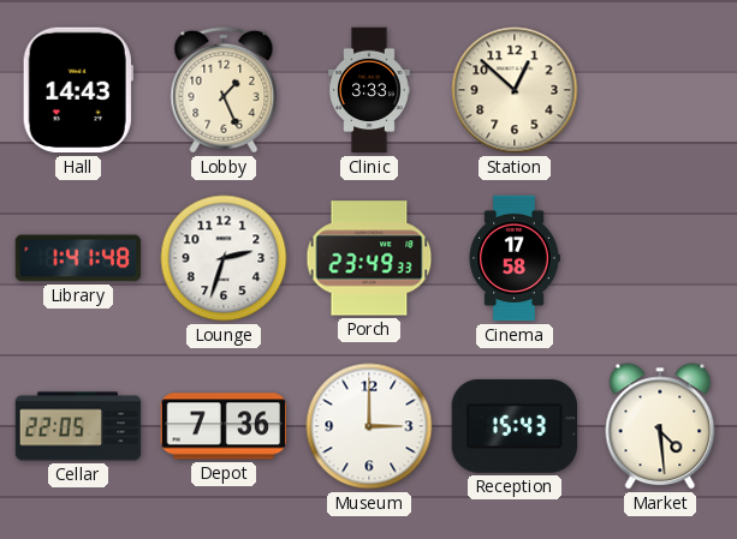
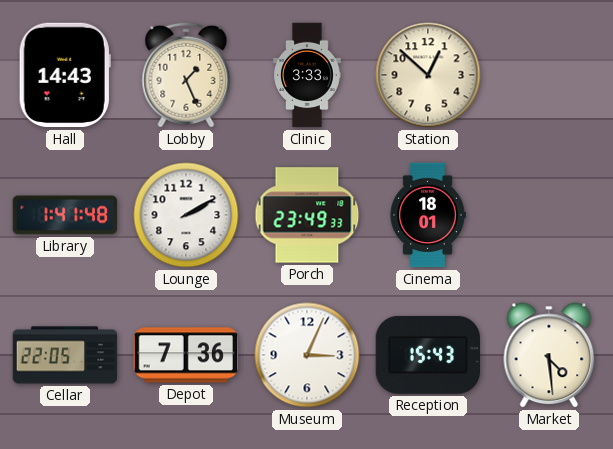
Lounge: 2:33 -> 2:10
Cinema: 17:58 -> 18:01
Museum: 3:00 -> 3:04
